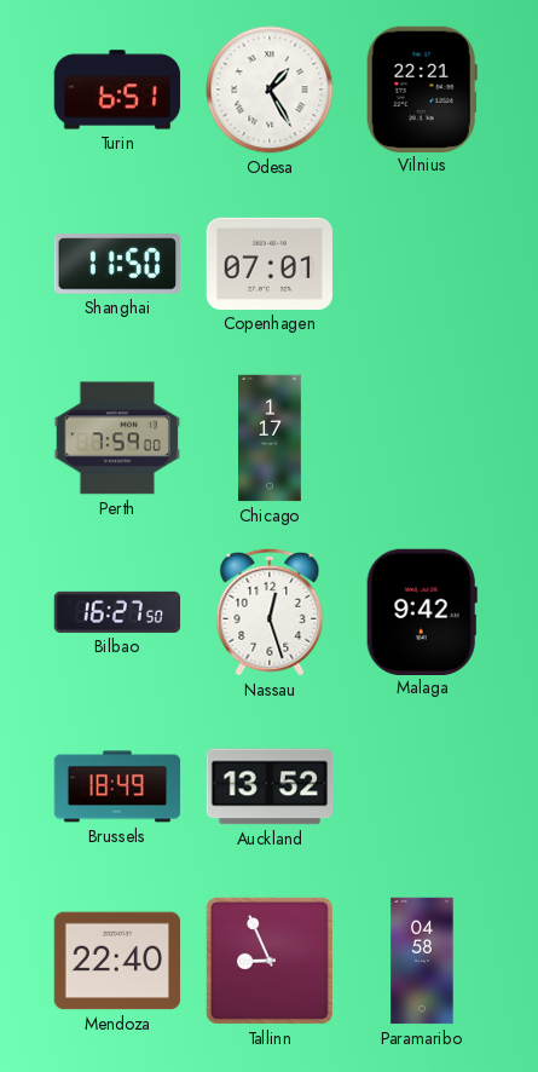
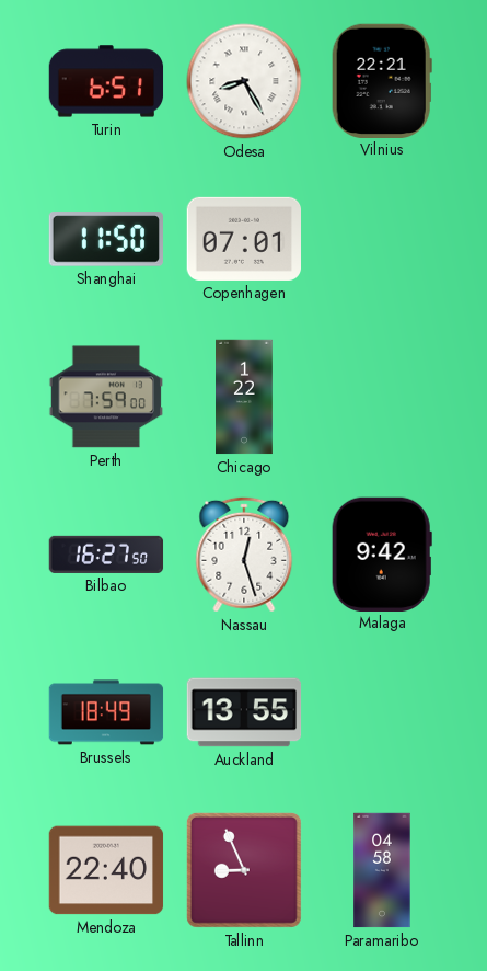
Odesa: 1:25 -> 8:25
Chicago: 1:17 -> 1:22
Auckland: 13:52 -> 13:55
